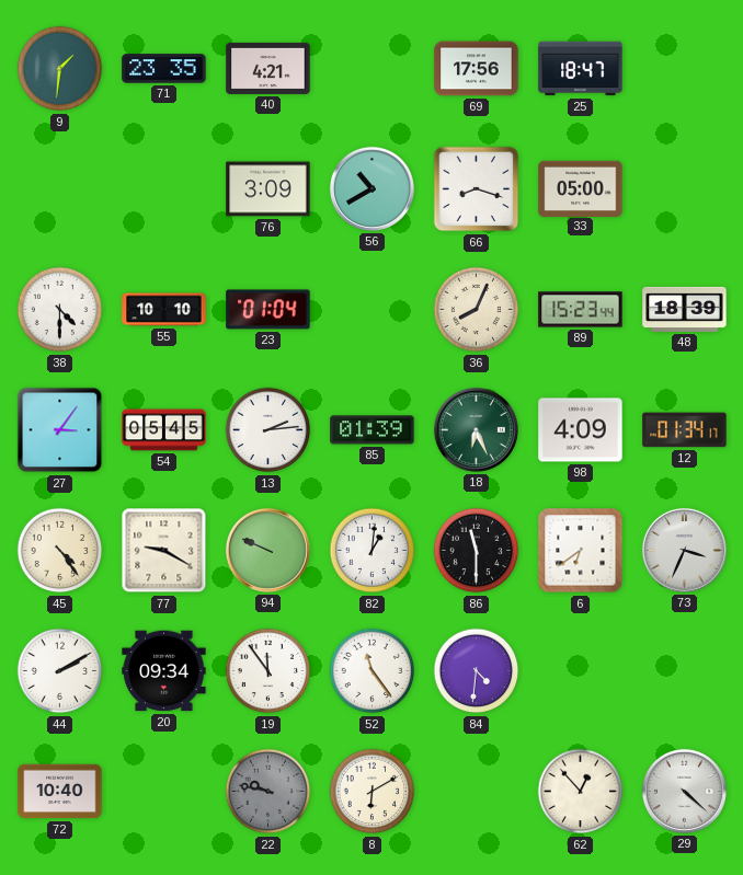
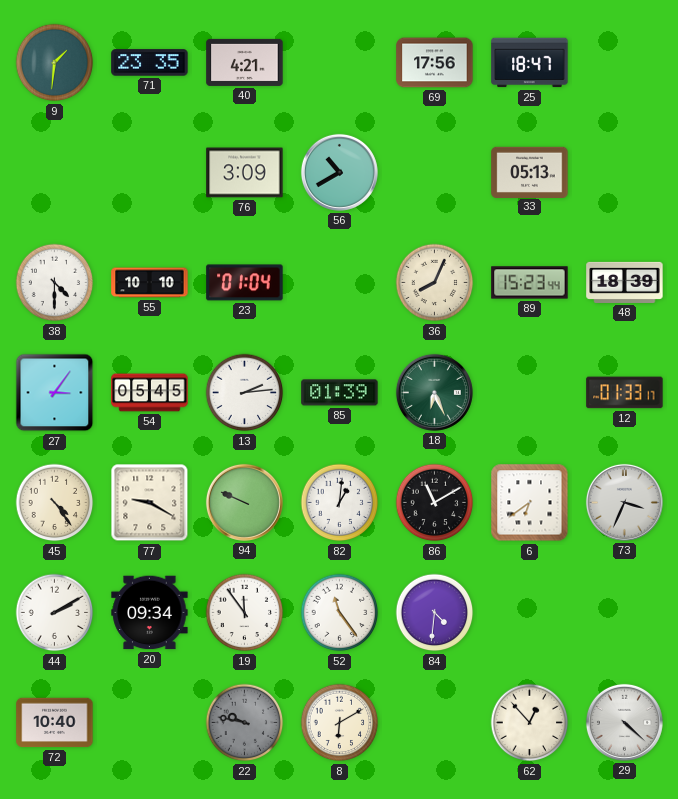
66: 8:18 -> none
33: 05:00 -> 05:13
98: 4:09 -> none
12: 01:34 -> 01:33
86: 11:30 -> 11:10
